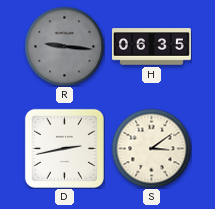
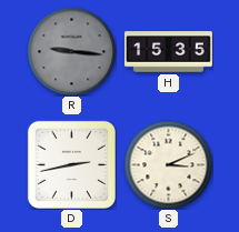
H: 06:35 -> 15:35
S: 3:09 -> 3:11
